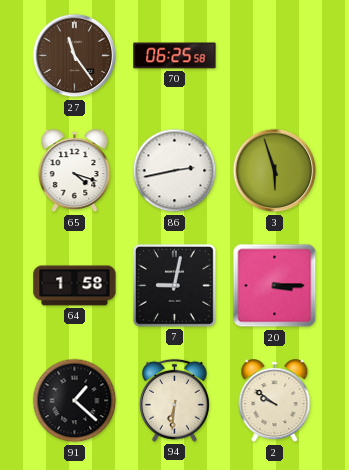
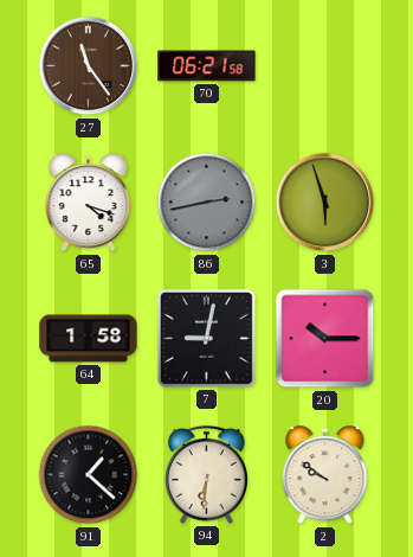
70: 06:25 -> 06:21
86 dial: white -> grey
20: 3:15 -> 10:15
